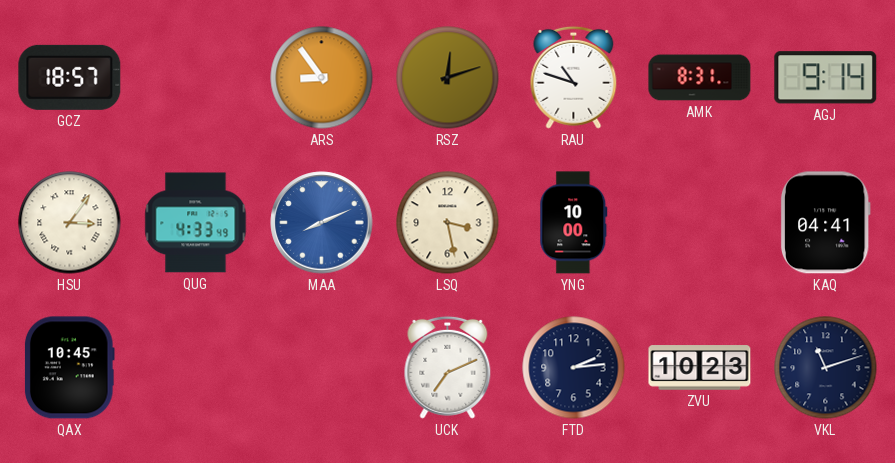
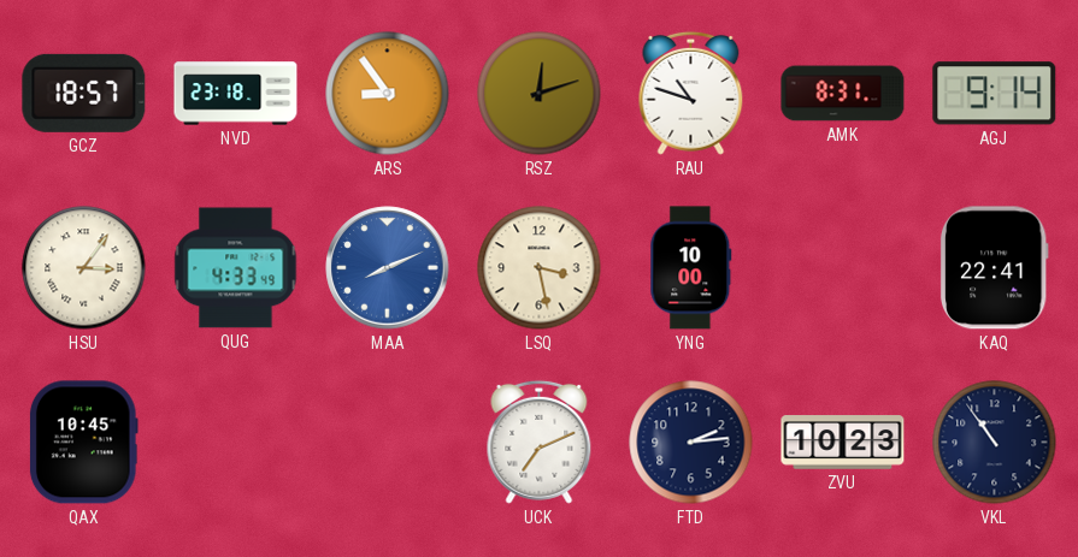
NVD: none -> 23:18
KAQ: 04:41 -> 22:41
VKL: 11:12 -> 10:54
